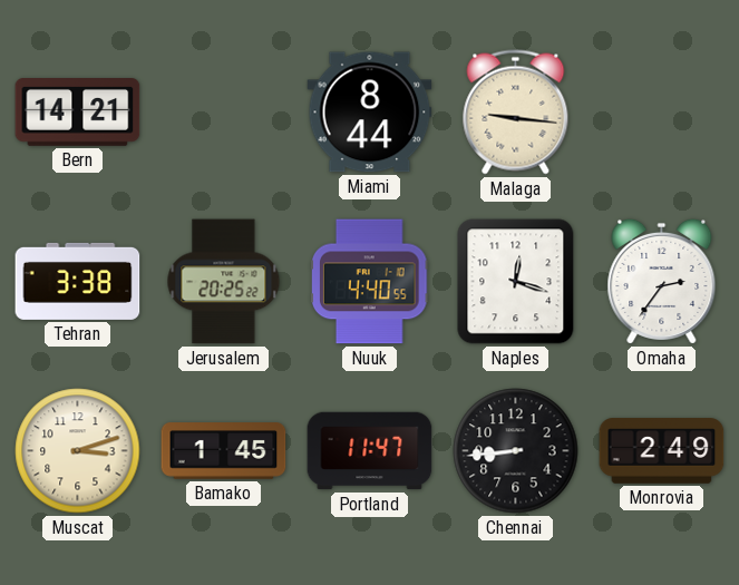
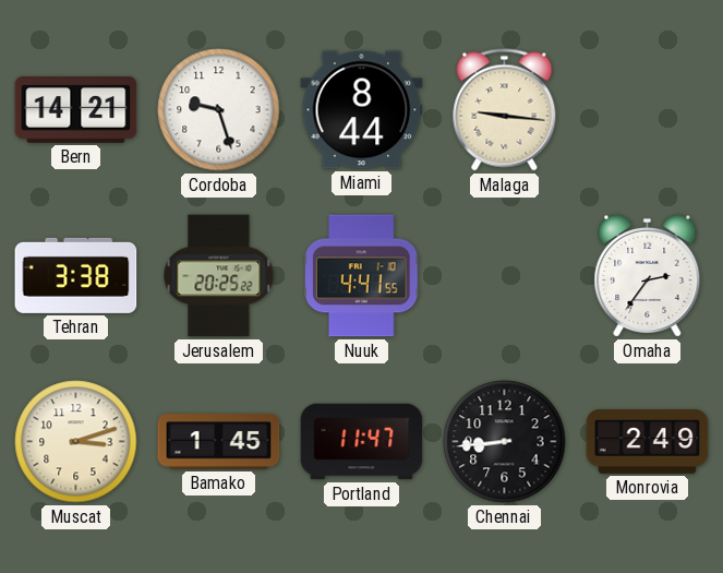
Cordoba: none -> 9:27
Nuuk: 4:40 -> 4:41
Naples: 12:18 -> none
